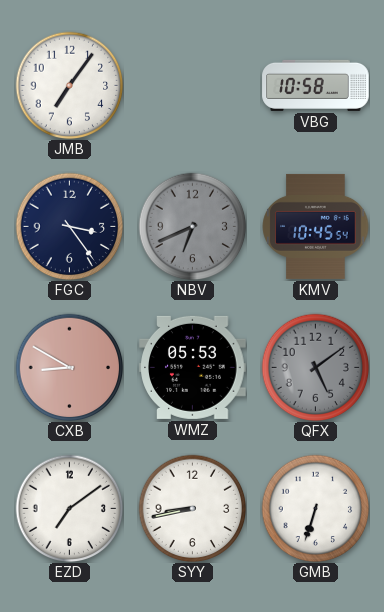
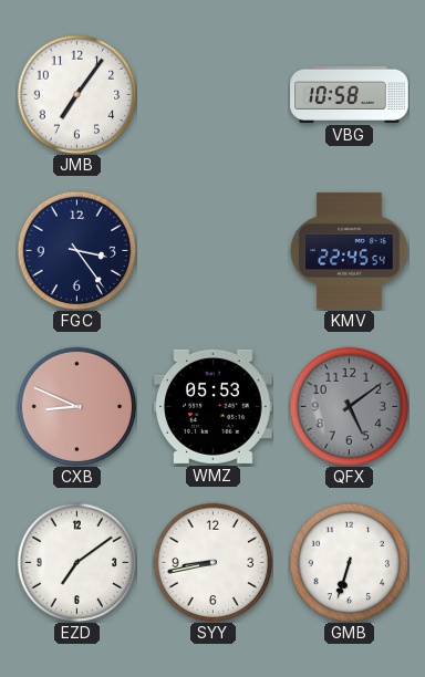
NBV: 6:41 -> none
KMV: 10:45 -> 22:45
CXB: 8:50 -> 8:49
